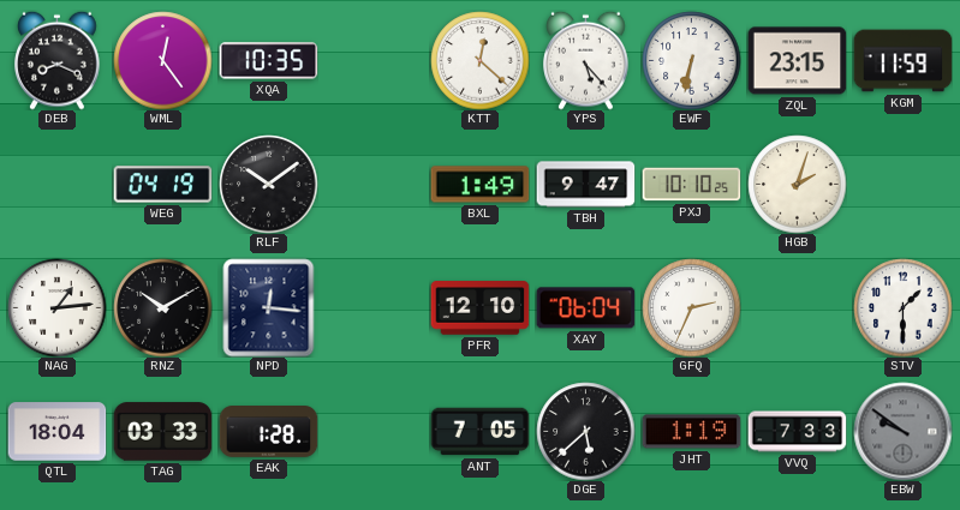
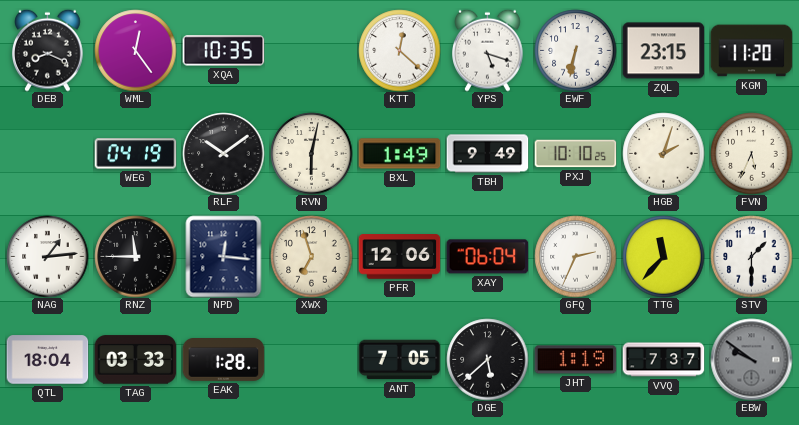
YPS: 5:23 -> 5:18
KGM: 11:59 -> 11:20
RVN: none -> 6:02
TBH: 9:47 -> 9:49
FVN: none -> 5:34
RNZ: 10:10 -> 11:45
XWX: none -> 6:57
PFR: 12:10 -> 12:06
TTG: none -> 11:37
VVQ: 7:33 -> 7:37
